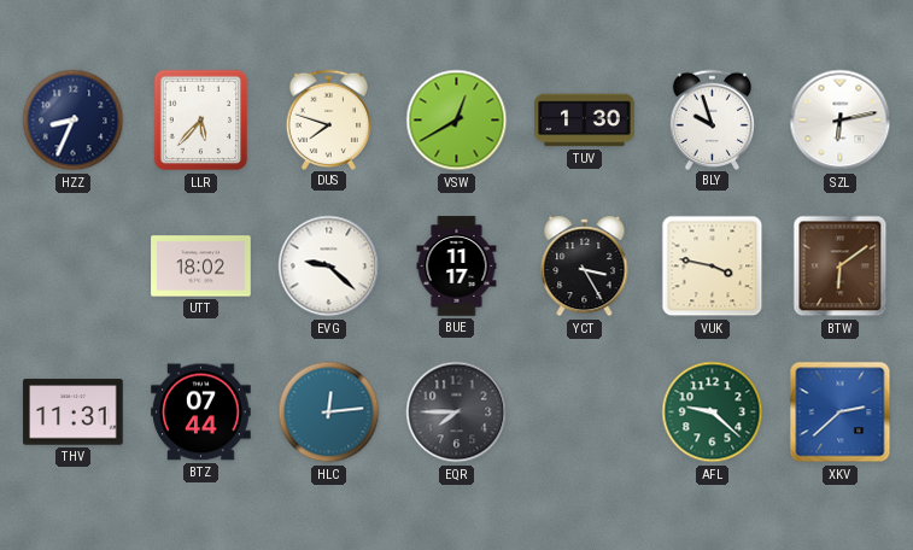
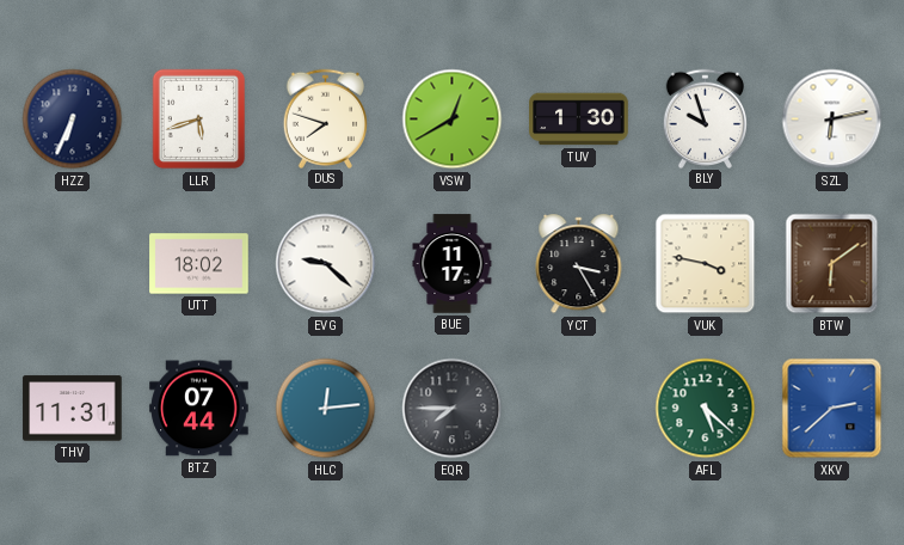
HZZ: 8:34 -> 6:34
LLR: 5:37 -> 5:42
AFL: 9:22 -> 5:22
